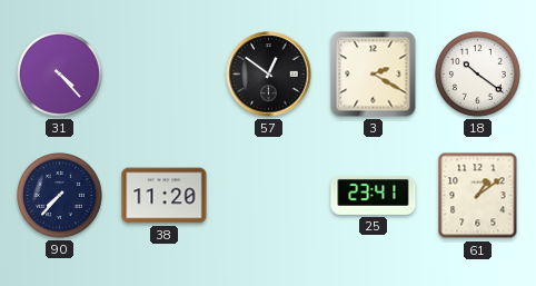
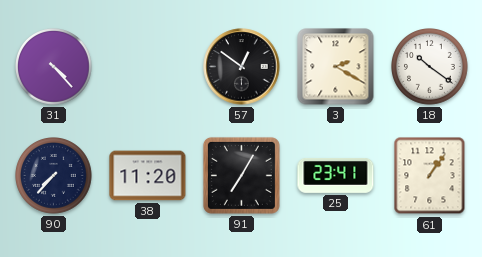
91: none -> 7:05
61: 1:09 -> 1:06
